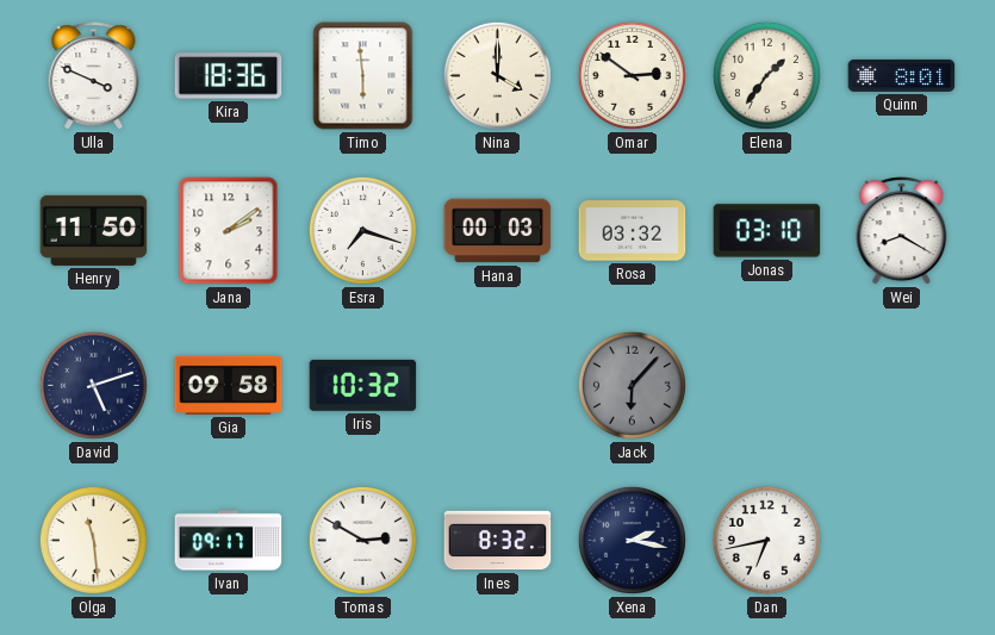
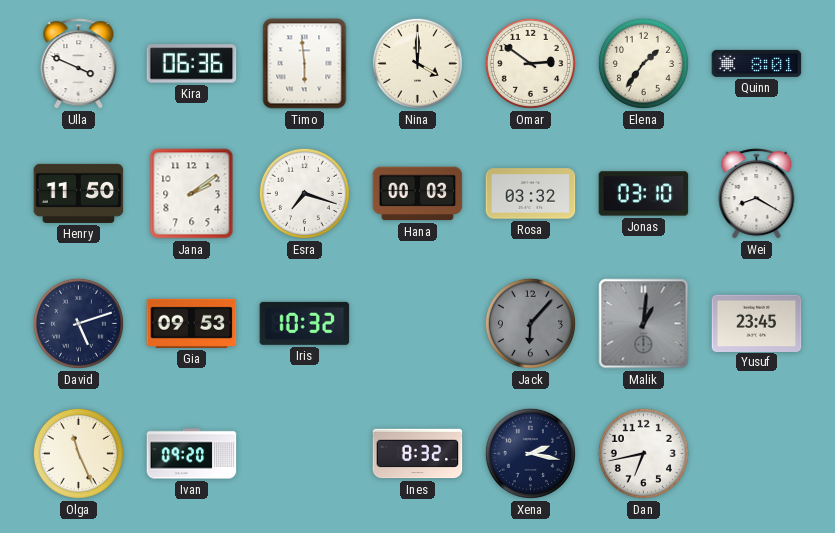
Kira: 18:36 -> 06:36
Gia: 09:58 -> 09:53
Malik: none -> 1:01
Yusuf: none -> 23:45
Olga: 11:29 -> 11:26
Ivan: 09:17 -> 09:20
Tomas: 2:50 -> none
